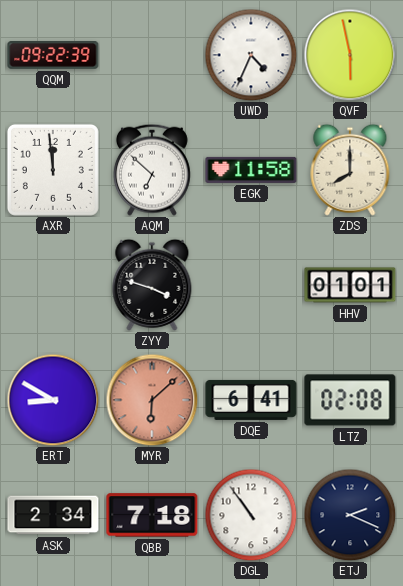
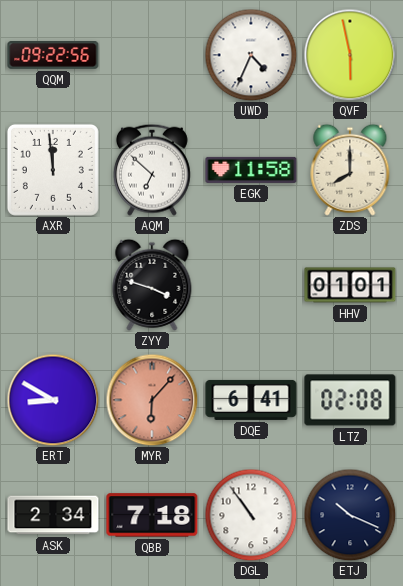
QQM: 09:22:39 -> 09:22:56
MYR: 6:08 -> 6:07
ETJ: 2:19 -> 10:19
